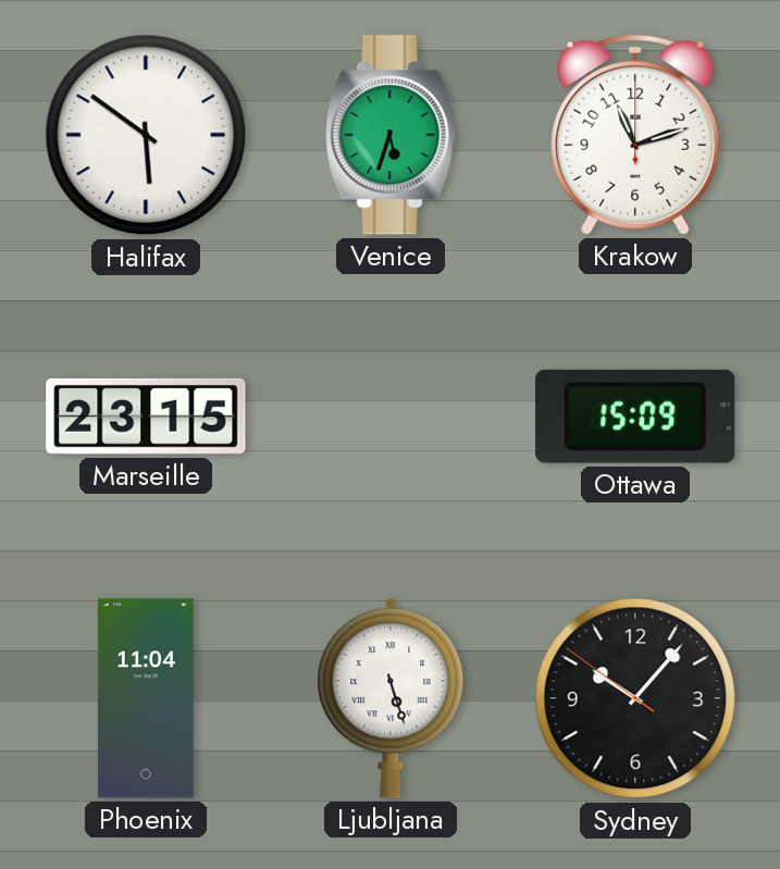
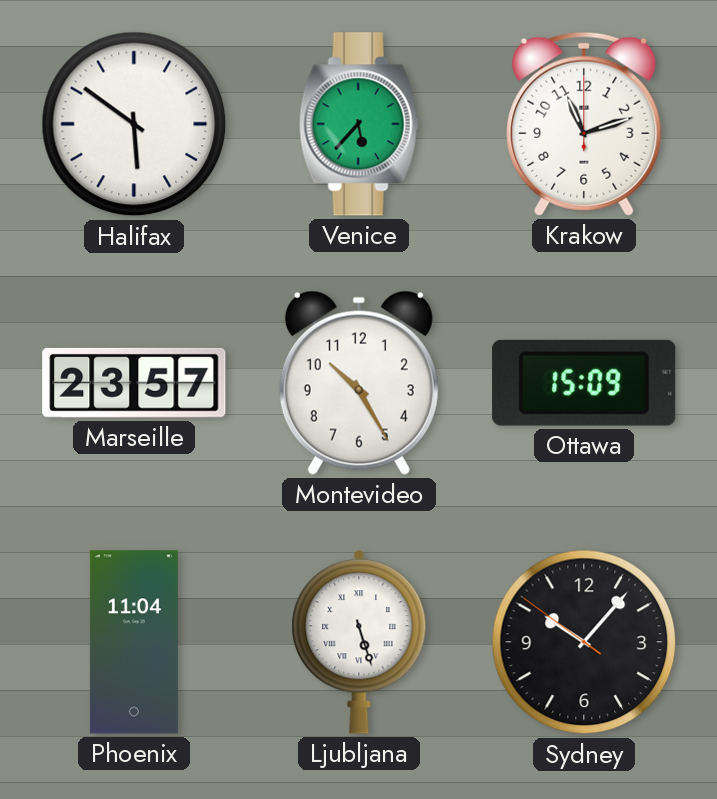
Venice: 5:33 -> 5:37
Marseille: 23:15 -> 23:57
Montevideo: none -> 10:25
